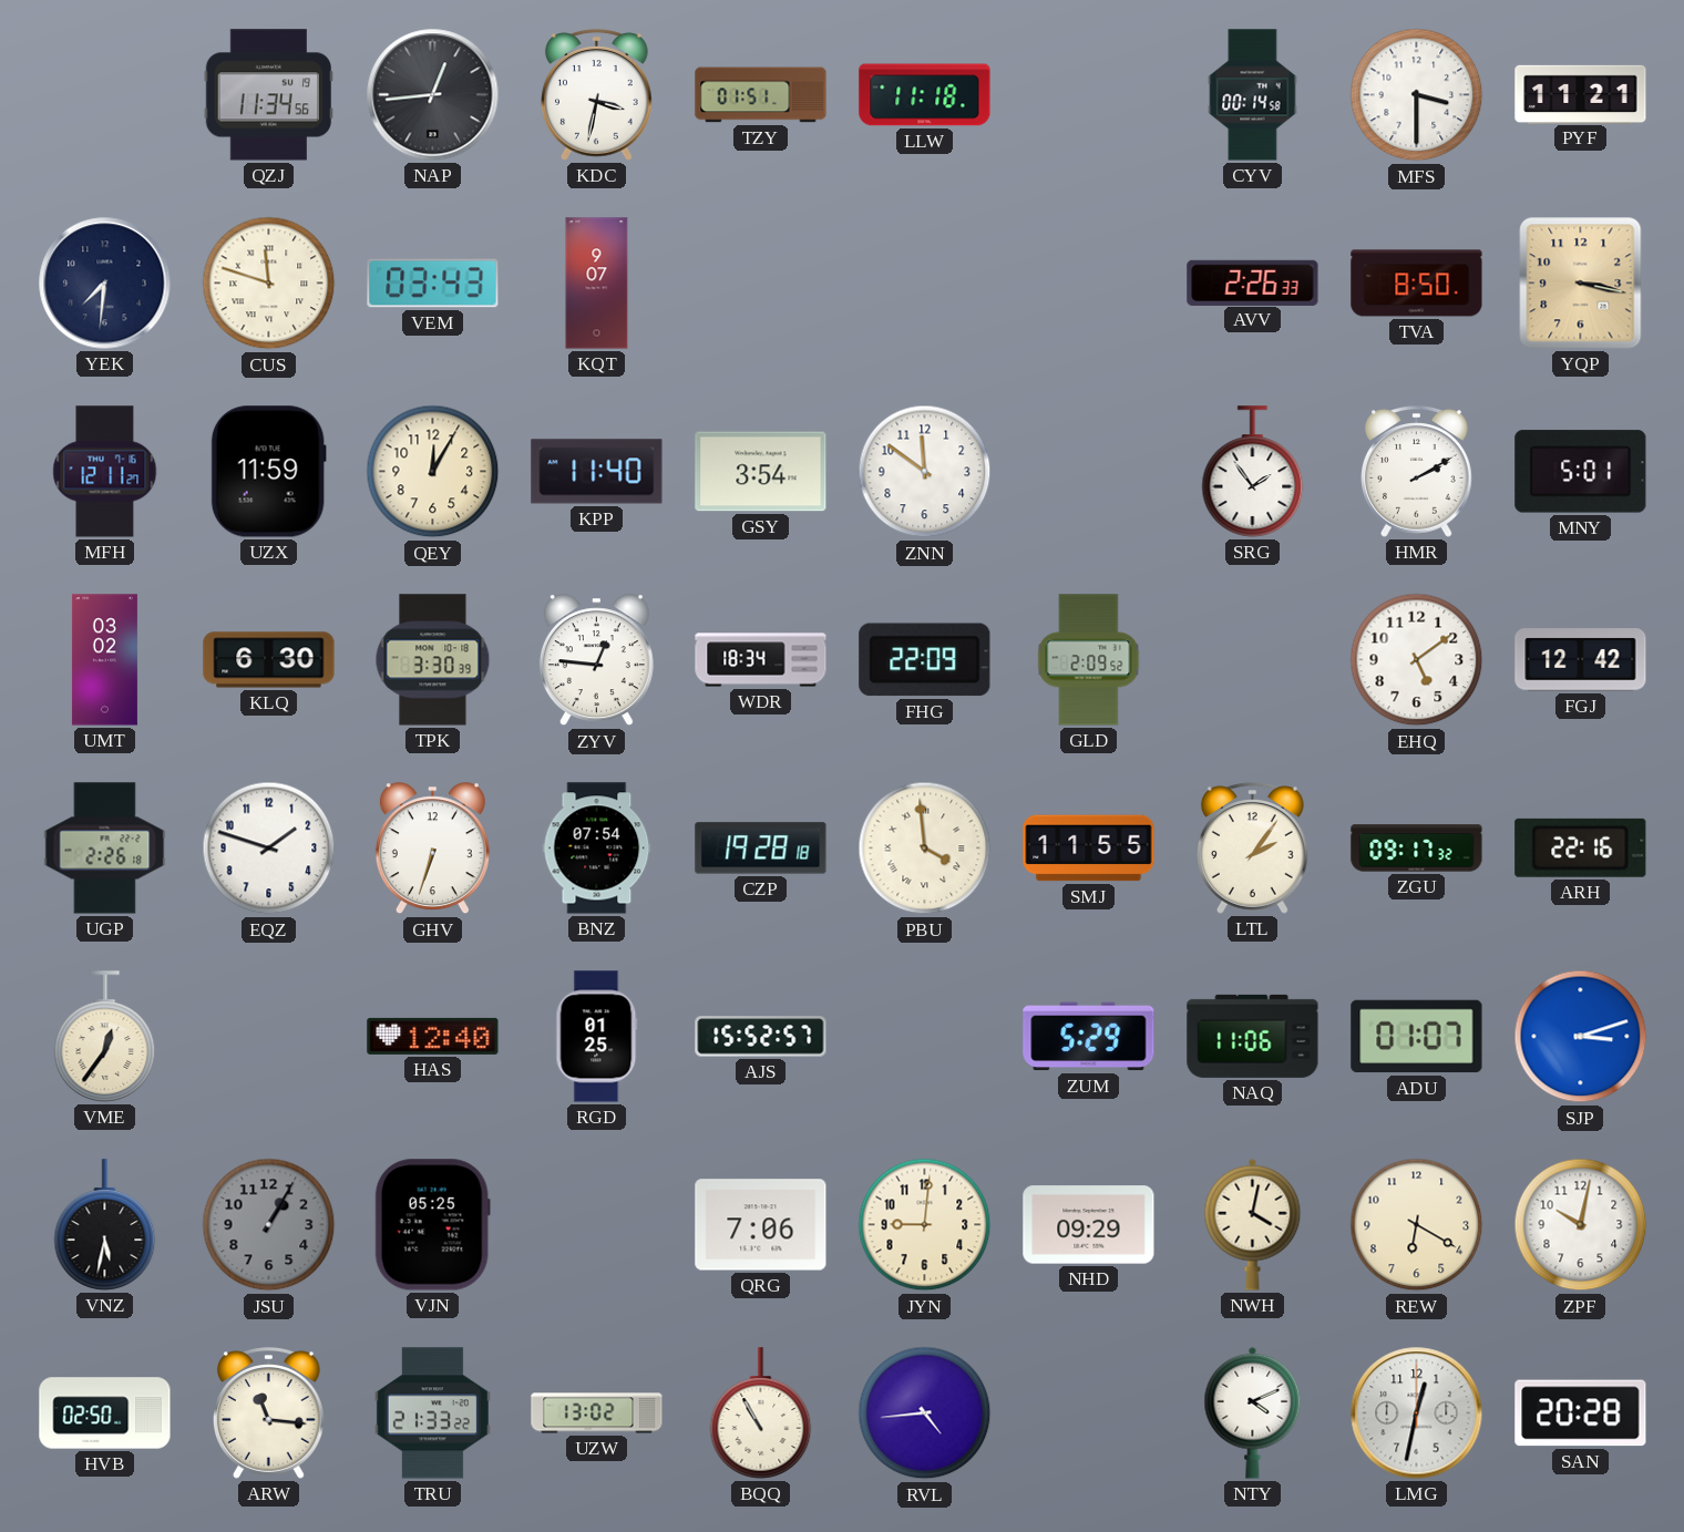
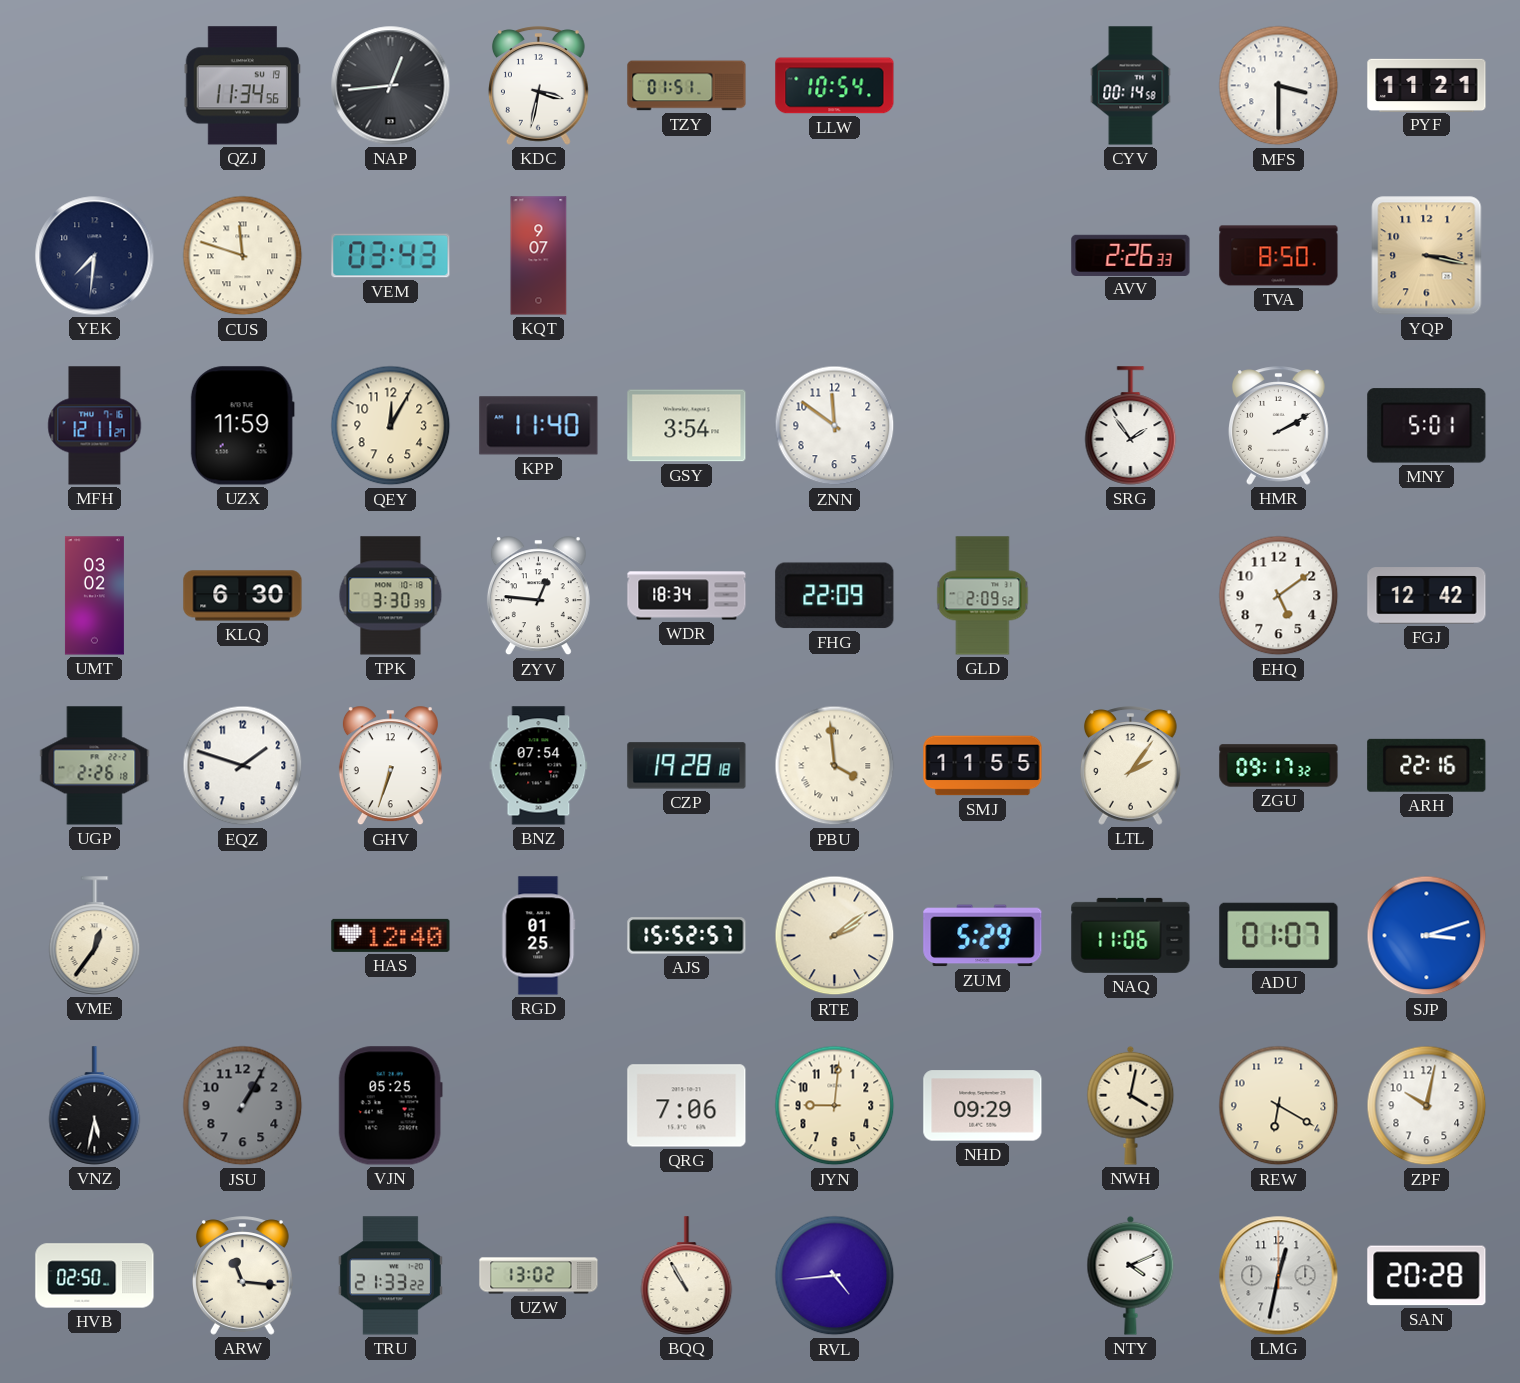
LLW: 11:18 -> 10:54
RTE: none -> 2:09
